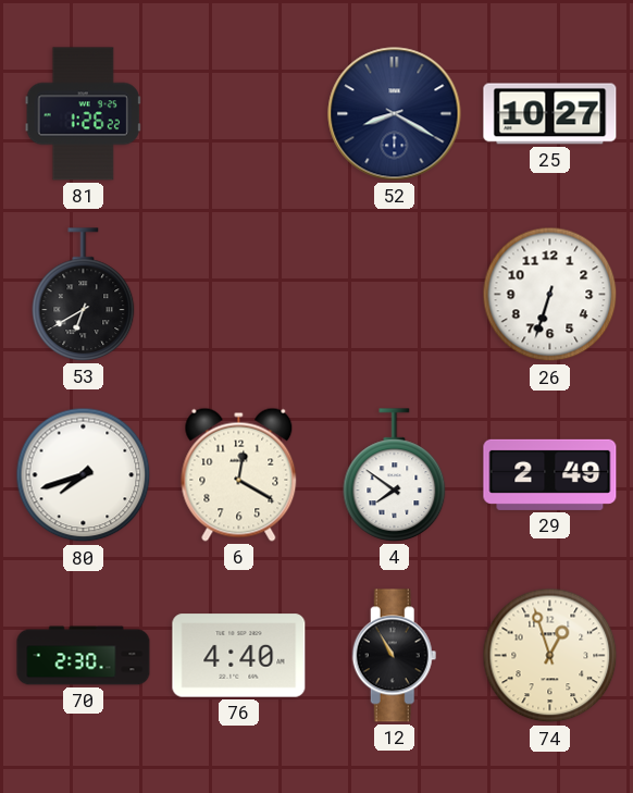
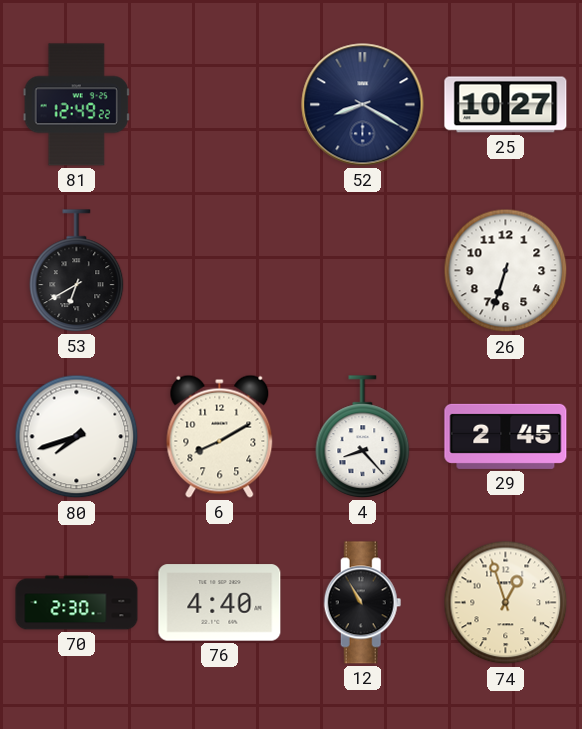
81: 1:26 -> 12:49
6: 12:20 -> 8:10
4: 7:51 -> 8:23
29: 2:49 -> 2:45
